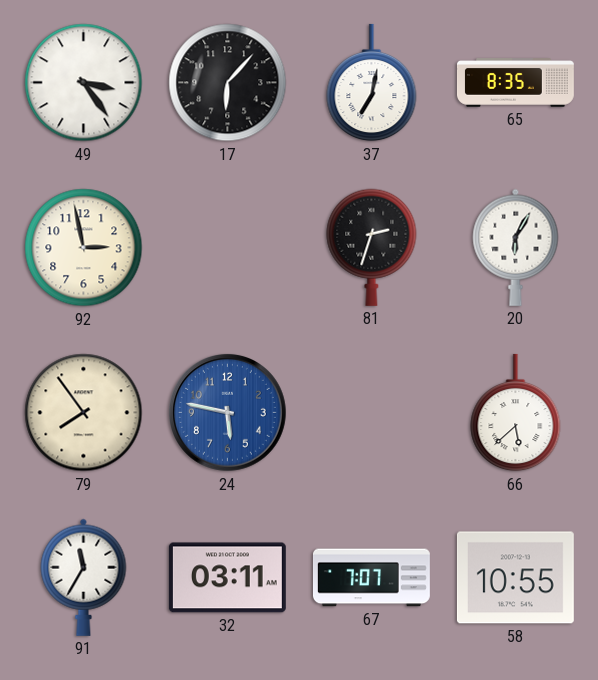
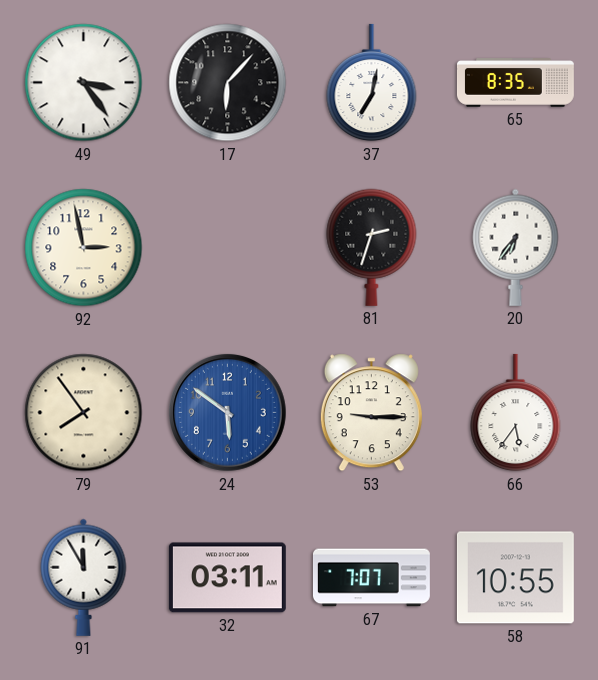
20: 6:05 -> 6:36
24: 5:47 -> 5:51
53: none -> 9:15
66: 5:38 -> 5:36
91: 11:35 -> 11:55
